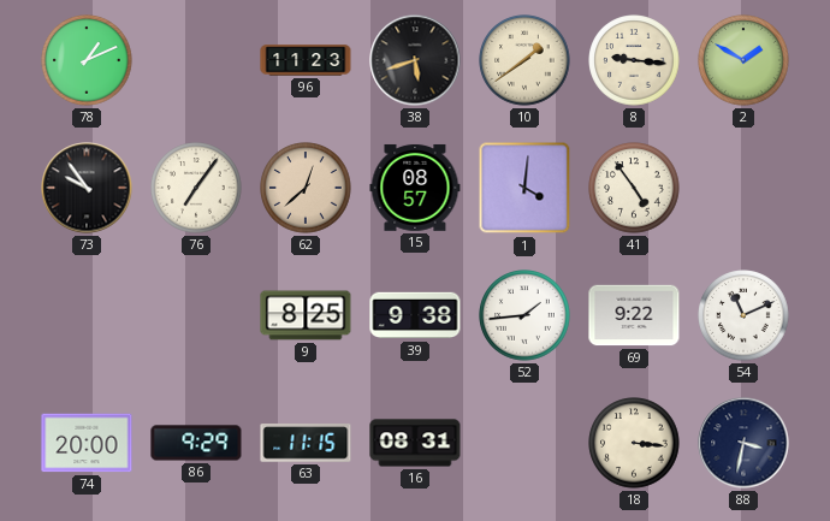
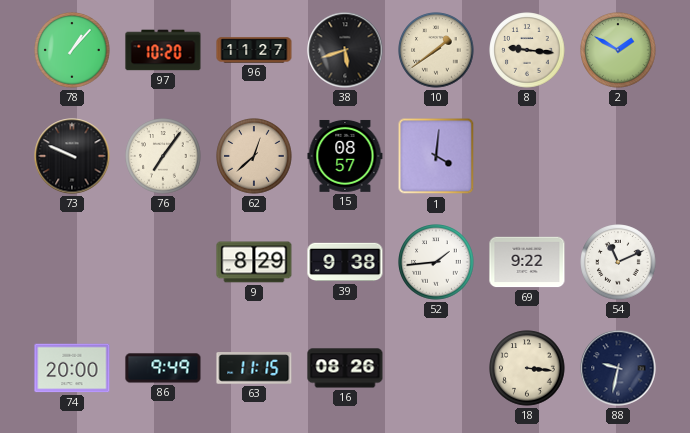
78: 1:11 -> 1:07
97: none -> 10:20
96: 11:23 -> 11:27
73: 9:54 -> 9:49
41: 4:54 -> none
9: 8:25 -> 8:29
86: 9:29 -> 9:49
16: 08:31 -> 08:26
88: 3:32 -> 9:32
